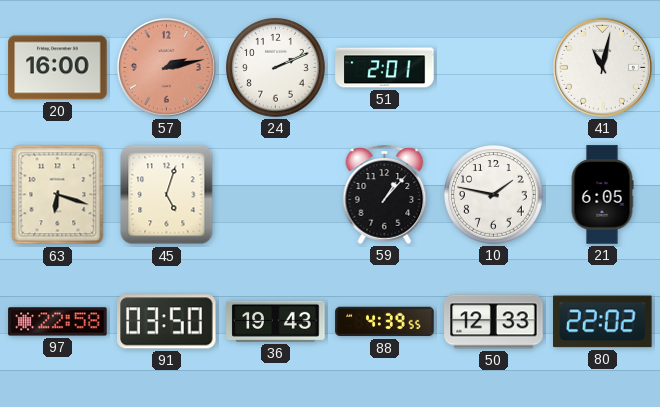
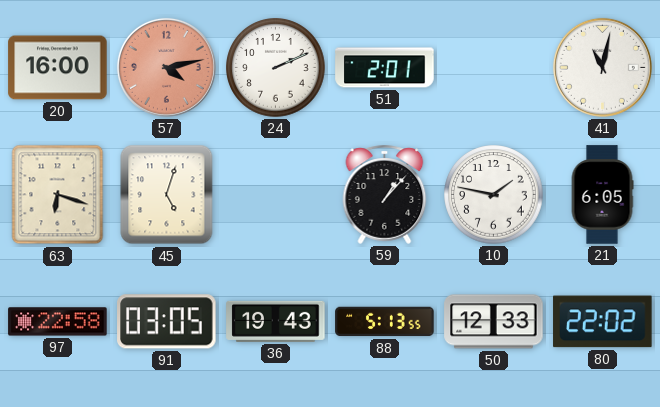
57: 2:13 -> 4:13
91: 03:50 -> 03:05
88: 4:39 -> 5:13
